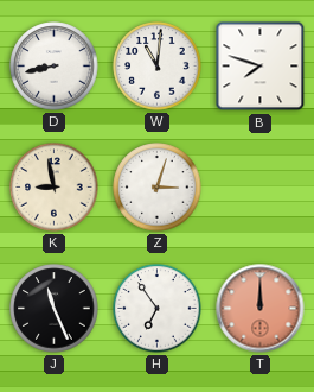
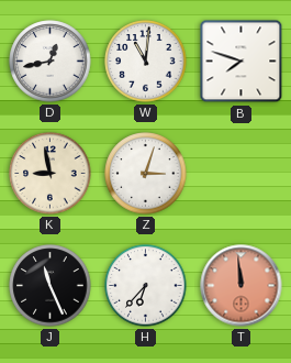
D: 8:43 -> 12:43
H: 6:54 -> 6:37
T: 12:00 -> 11:59
